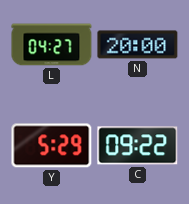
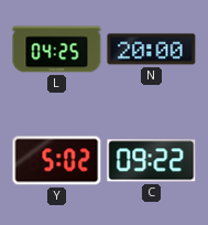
L: 04:27 -> 04:25
Y: 5:29 -> 5:02
